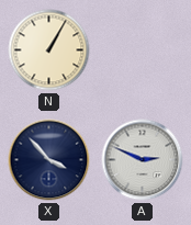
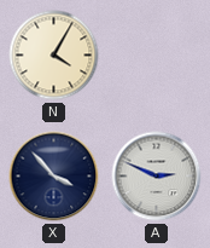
N: 1:05 -> 4:05
